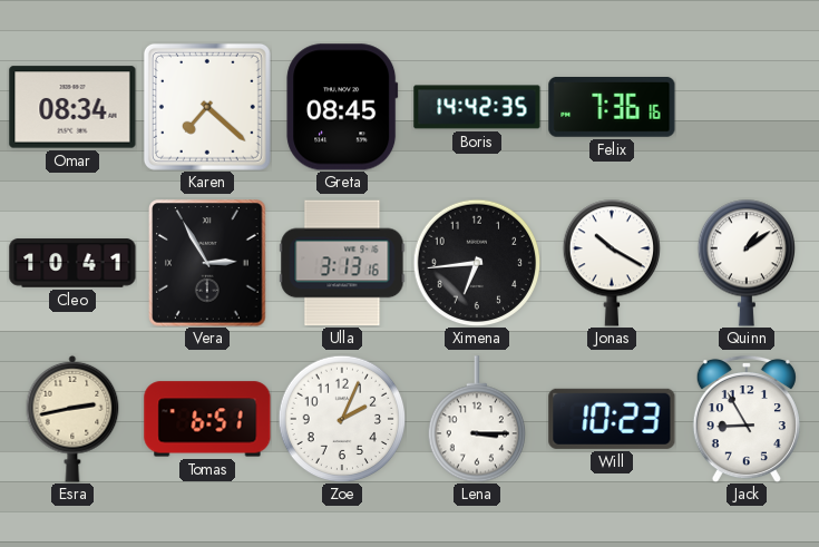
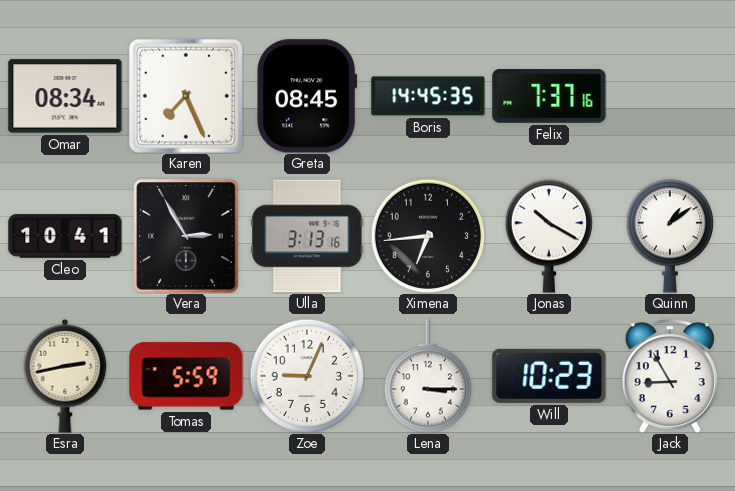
Karen: 7:22 -> 7:26
Boris: 14:42 -> 14:45
Felix: 7:36 -> 7:37
Tomas: 6:51 -> 5:59
Zoe: 2:04 -> 9:04
